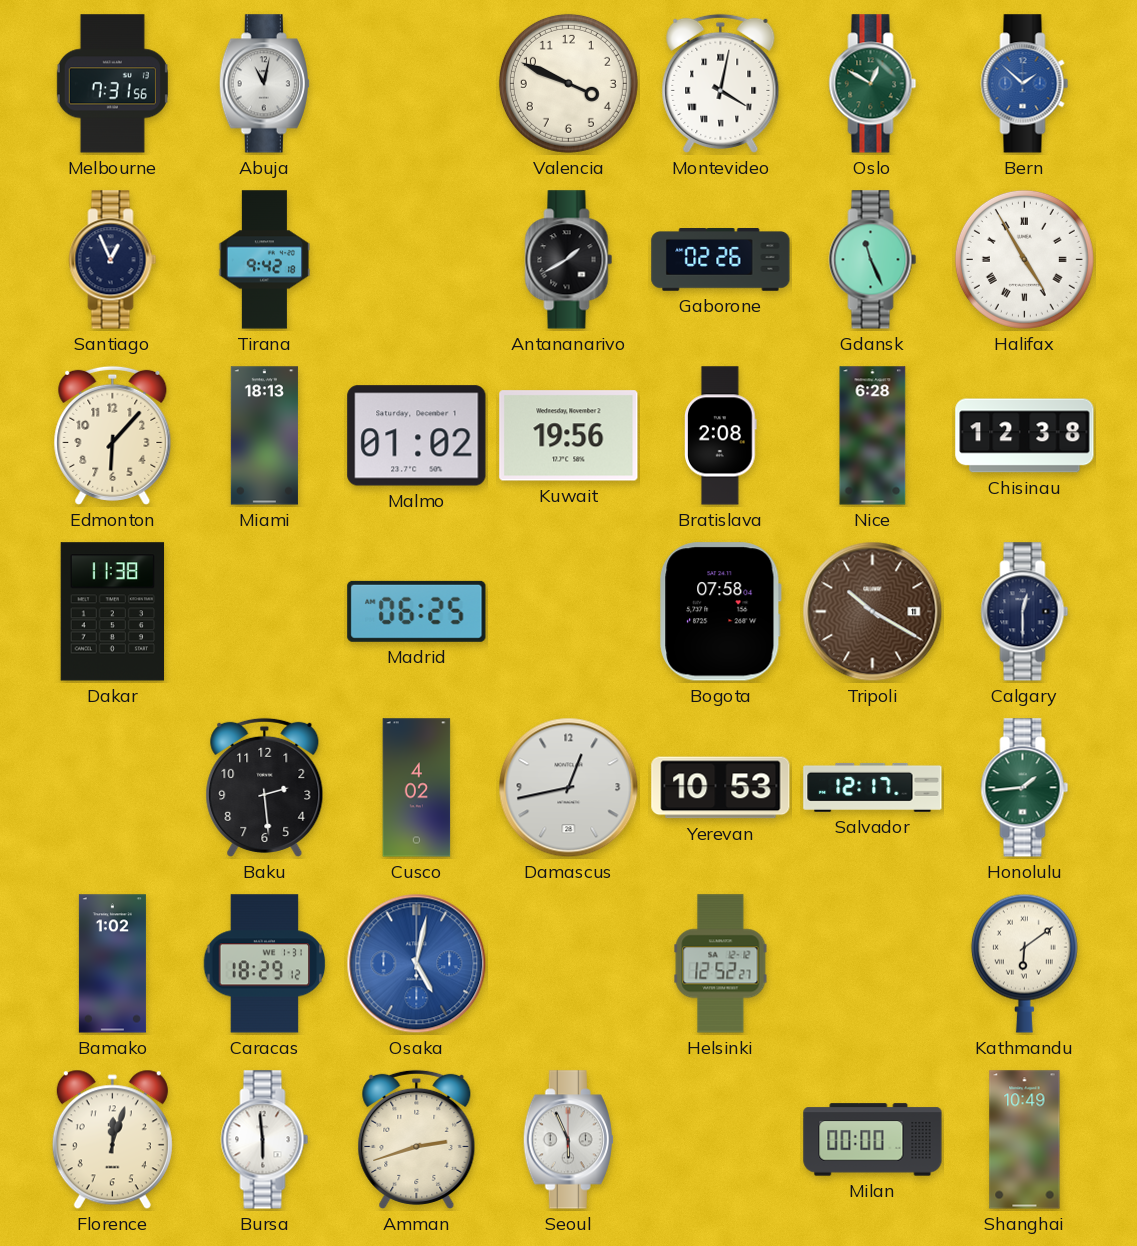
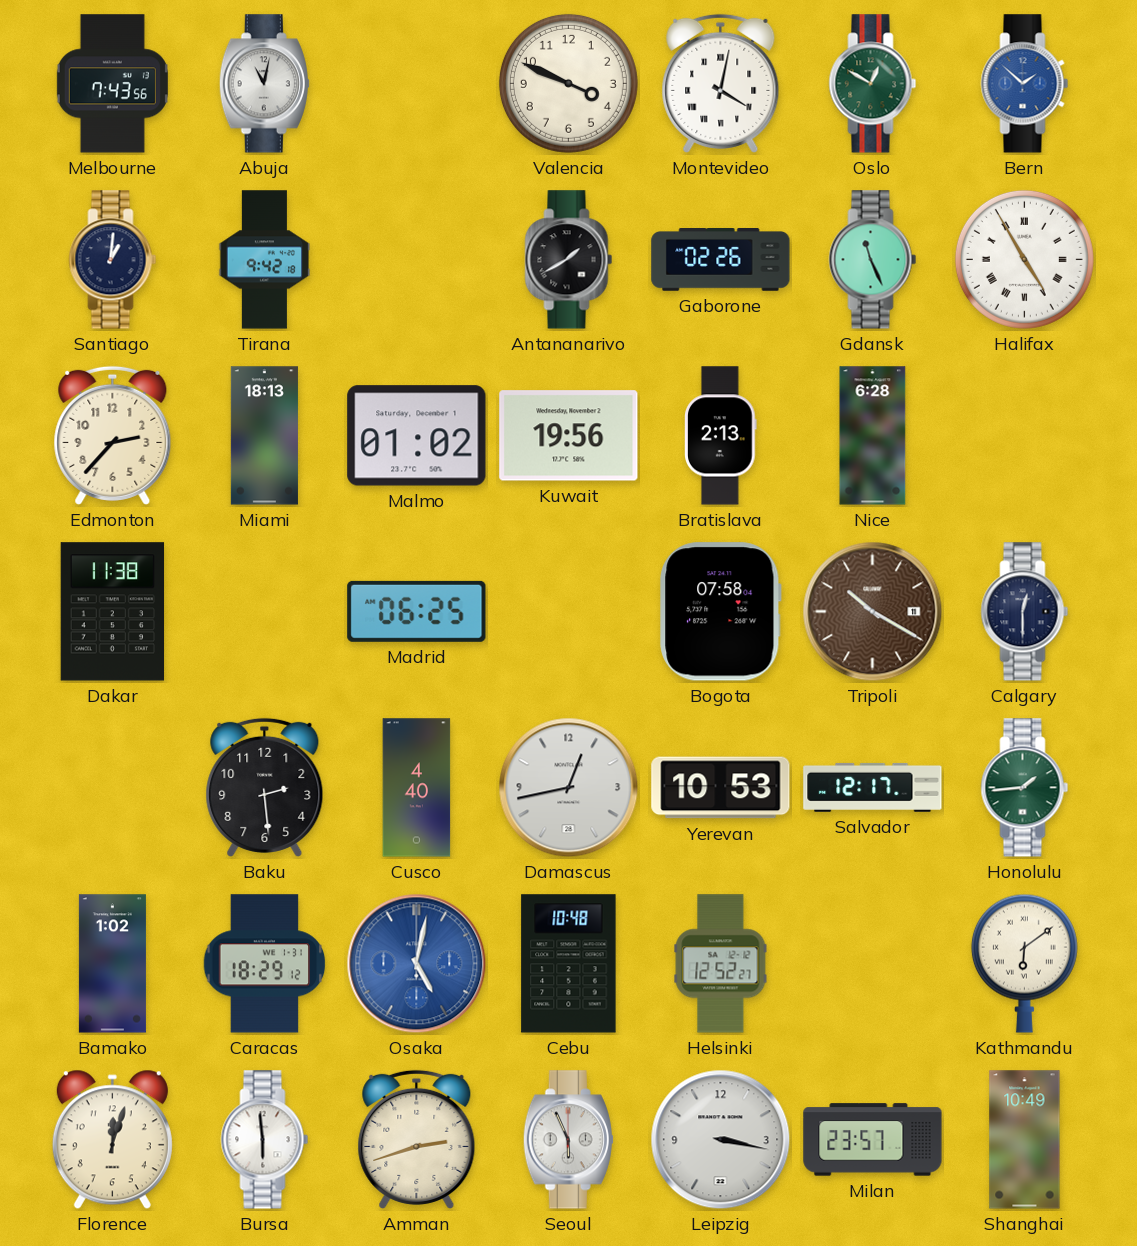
Melbourne: 7:31 -> 7:43
Santiago: 12:56 -> 1:01
Edmonton: 6:07 -> 2:37
Bratislava: 2:08 -> 2:13
Chisinau: 12:38 -> none
Cusco: 4:02 -> 4:40
Cebu: none -> 10:48
Leipzig: none -> 3:17
Milan: 00:00 -> 23:57
